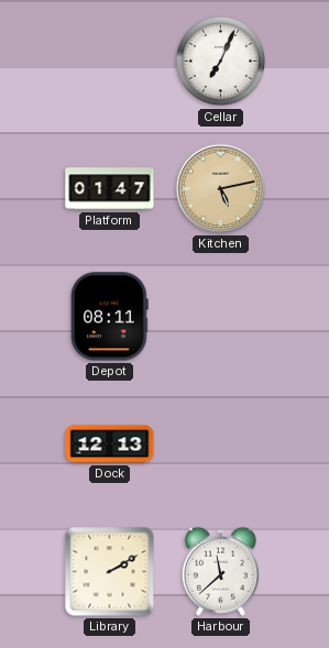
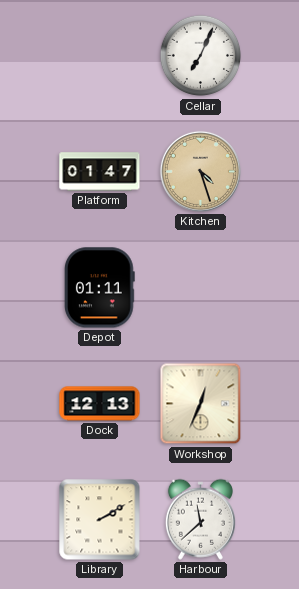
Kitchen: 5:13 -> 4:27
Depot: 08:11 -> 01:11
Workshop: none -> 12:34
